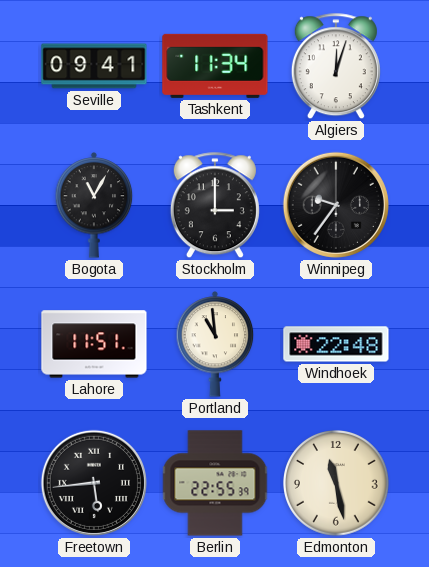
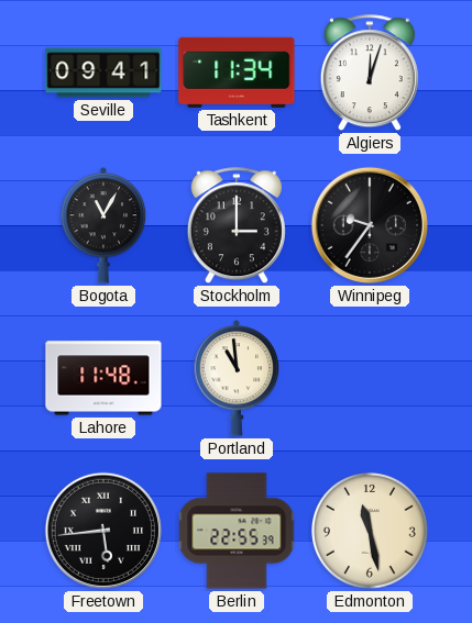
Lahore: 11:51 -> 11:48
Windhoek: 22:48 -> none
